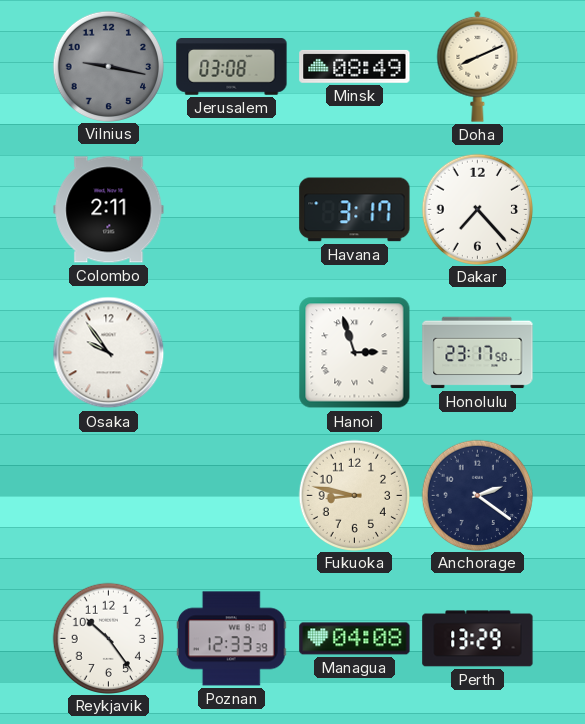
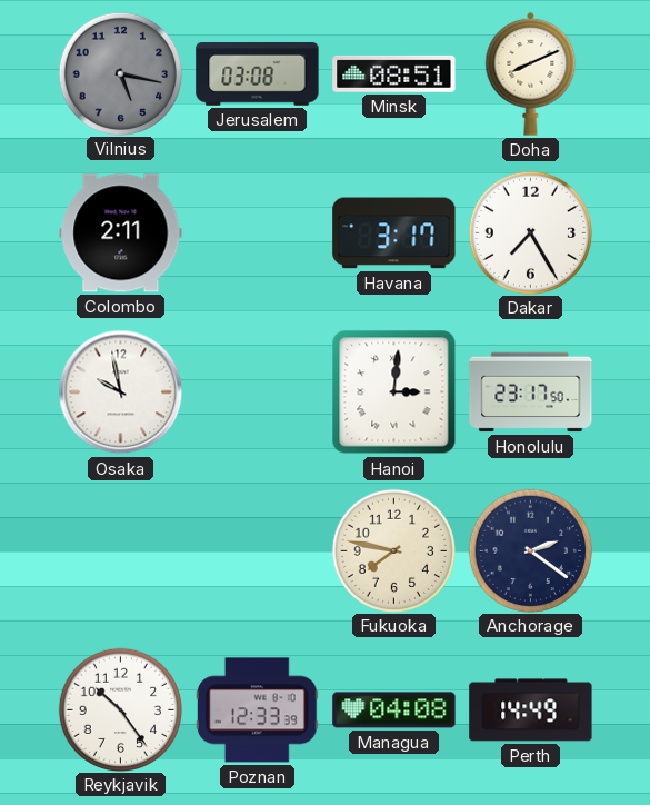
Vilnius: 9:17 -> 5:17
Minsk: 08:49 -> 08:51
Dakar: 7:23 -> 7:25
Osaka: 9:54 -> 9:58
Hanoi: 2:57 -> 3:01
Fukuoka: 8:47 -> 7:47
Perth: 13:29 -> 14:49
